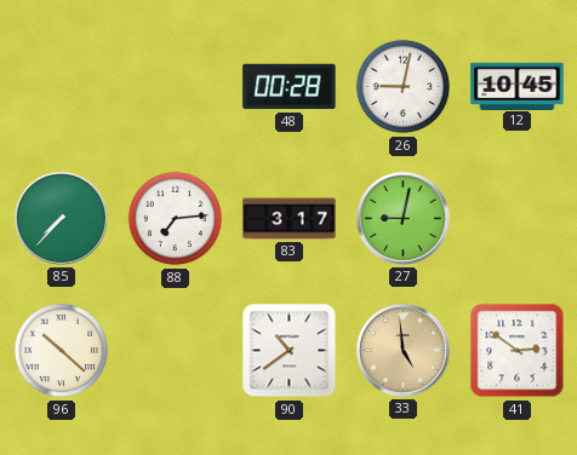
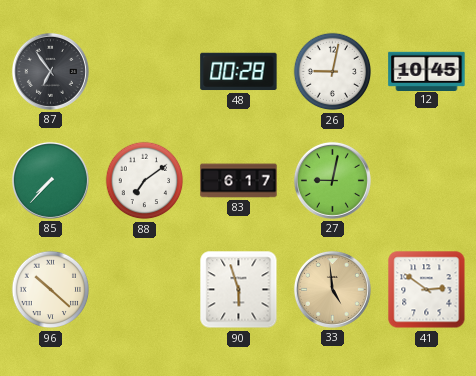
87: none -> 6:54
88: 7:14 -> 7:09
83: 3:17 -> 6:17
90: 10:39 -> 5:57
